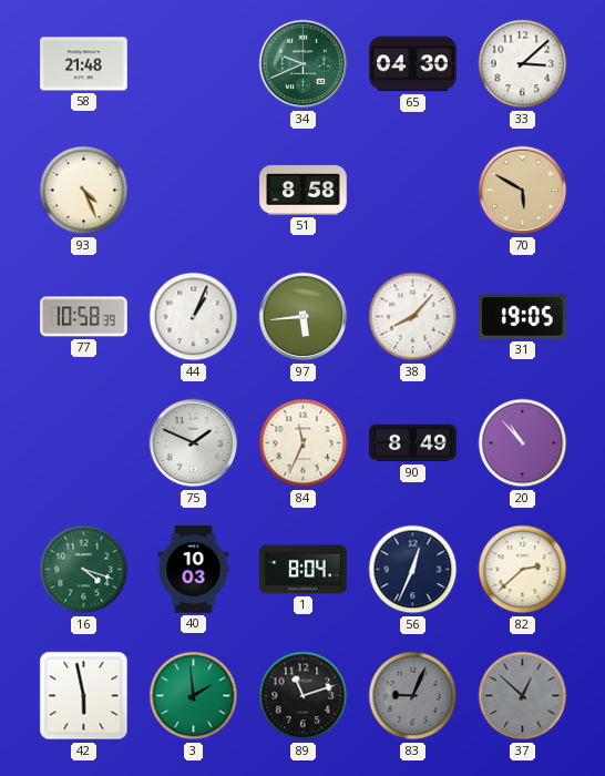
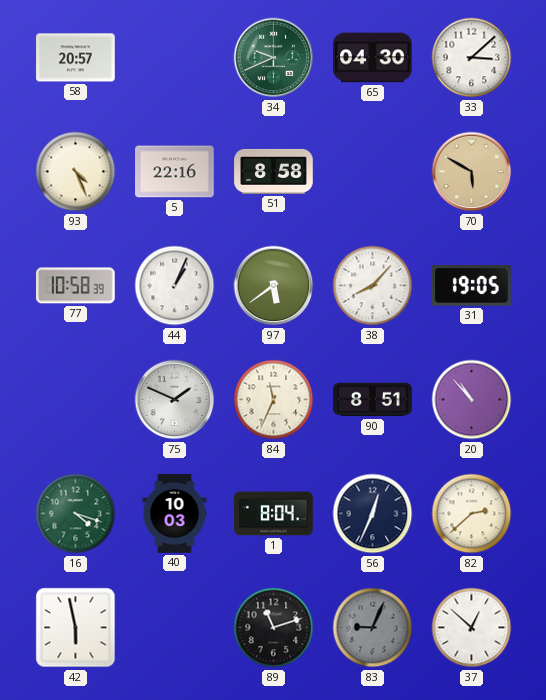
58: 21:48 -> 20:57
5: none -> 22:16
97: 5:44 -> 5:39
90: 8:49 -> 8:51
3: 1:59 -> none
37 dial: grey -> white
